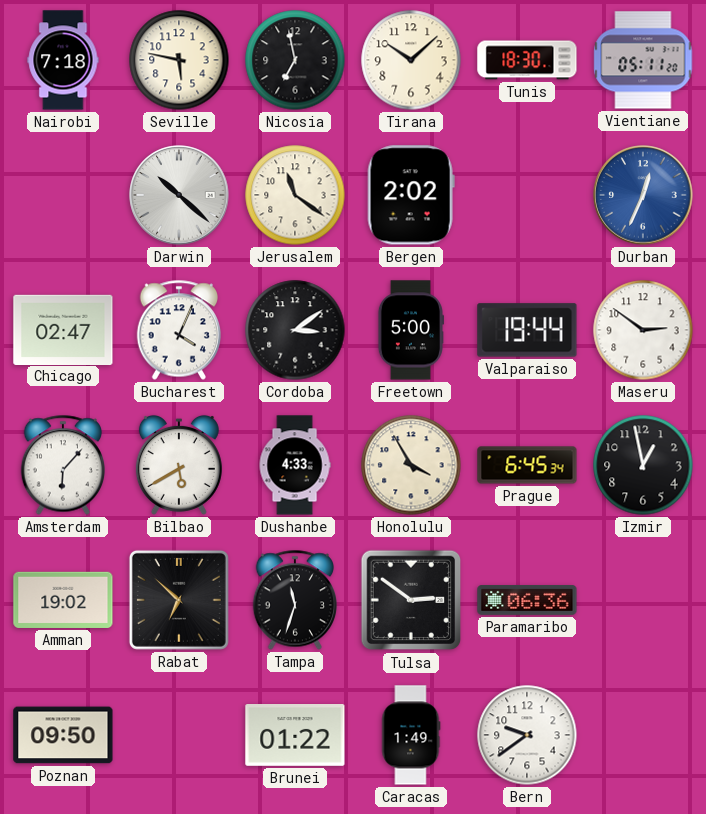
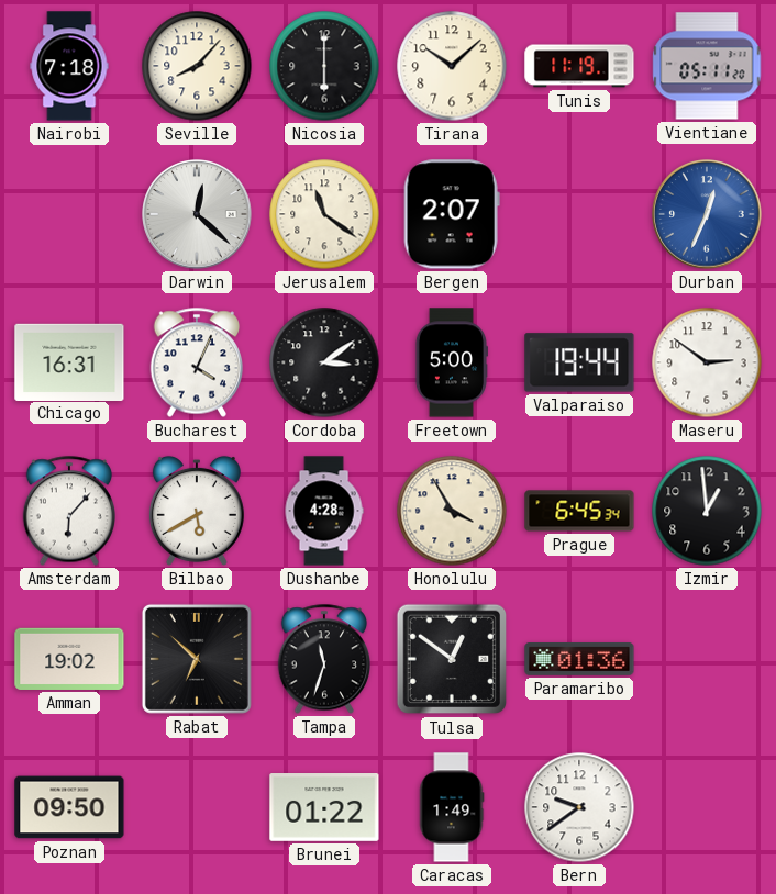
Seville: 5:47 -> 8:07
Nicosia: 6:58 -> 6:00
Tunis: 18:30 -> 11:19
Darwin: 10:22 -> 12:22
Bergen: 2:02 -> 2:07
Chicago: 02:47 -> 16:31
Dushanbe: 4:33 -> 4:28
Izmir: 12:58 -> 12:59
Tulsa: 2:51 -> 12:51
Paramaribo: 06:36 -> 01:36
